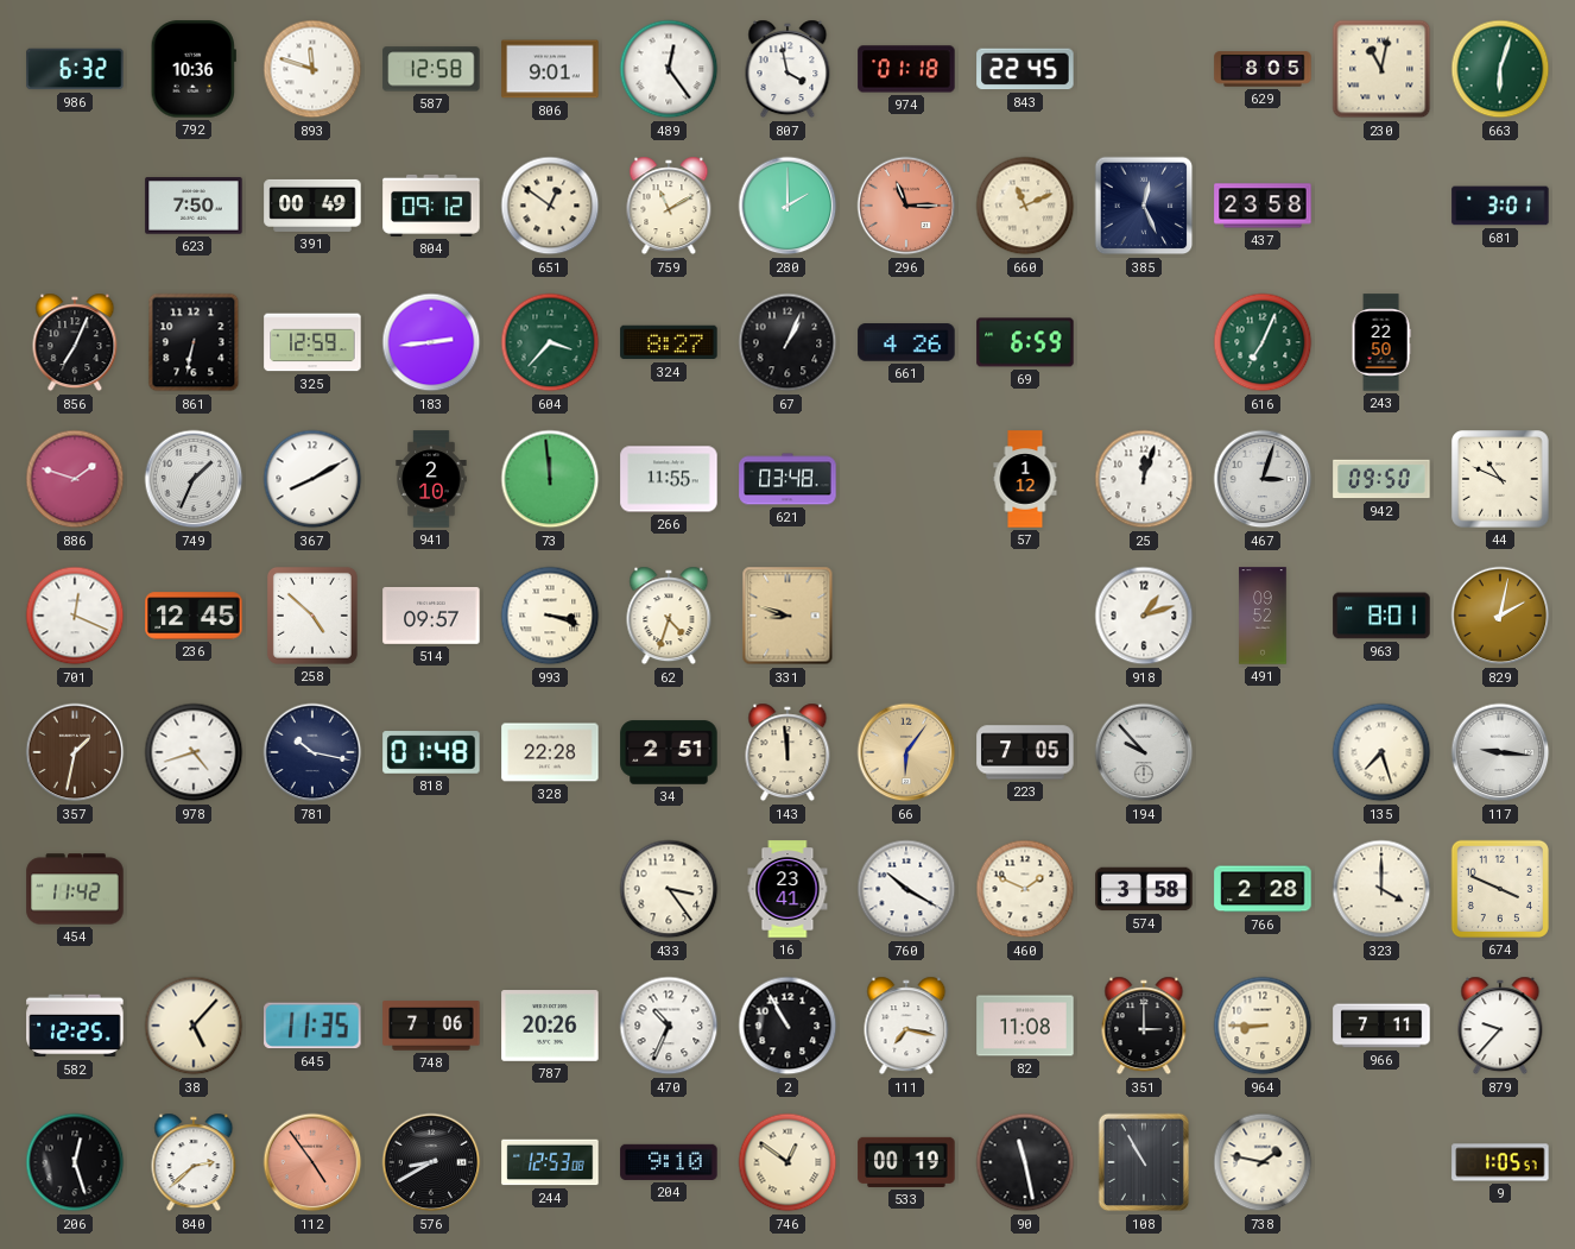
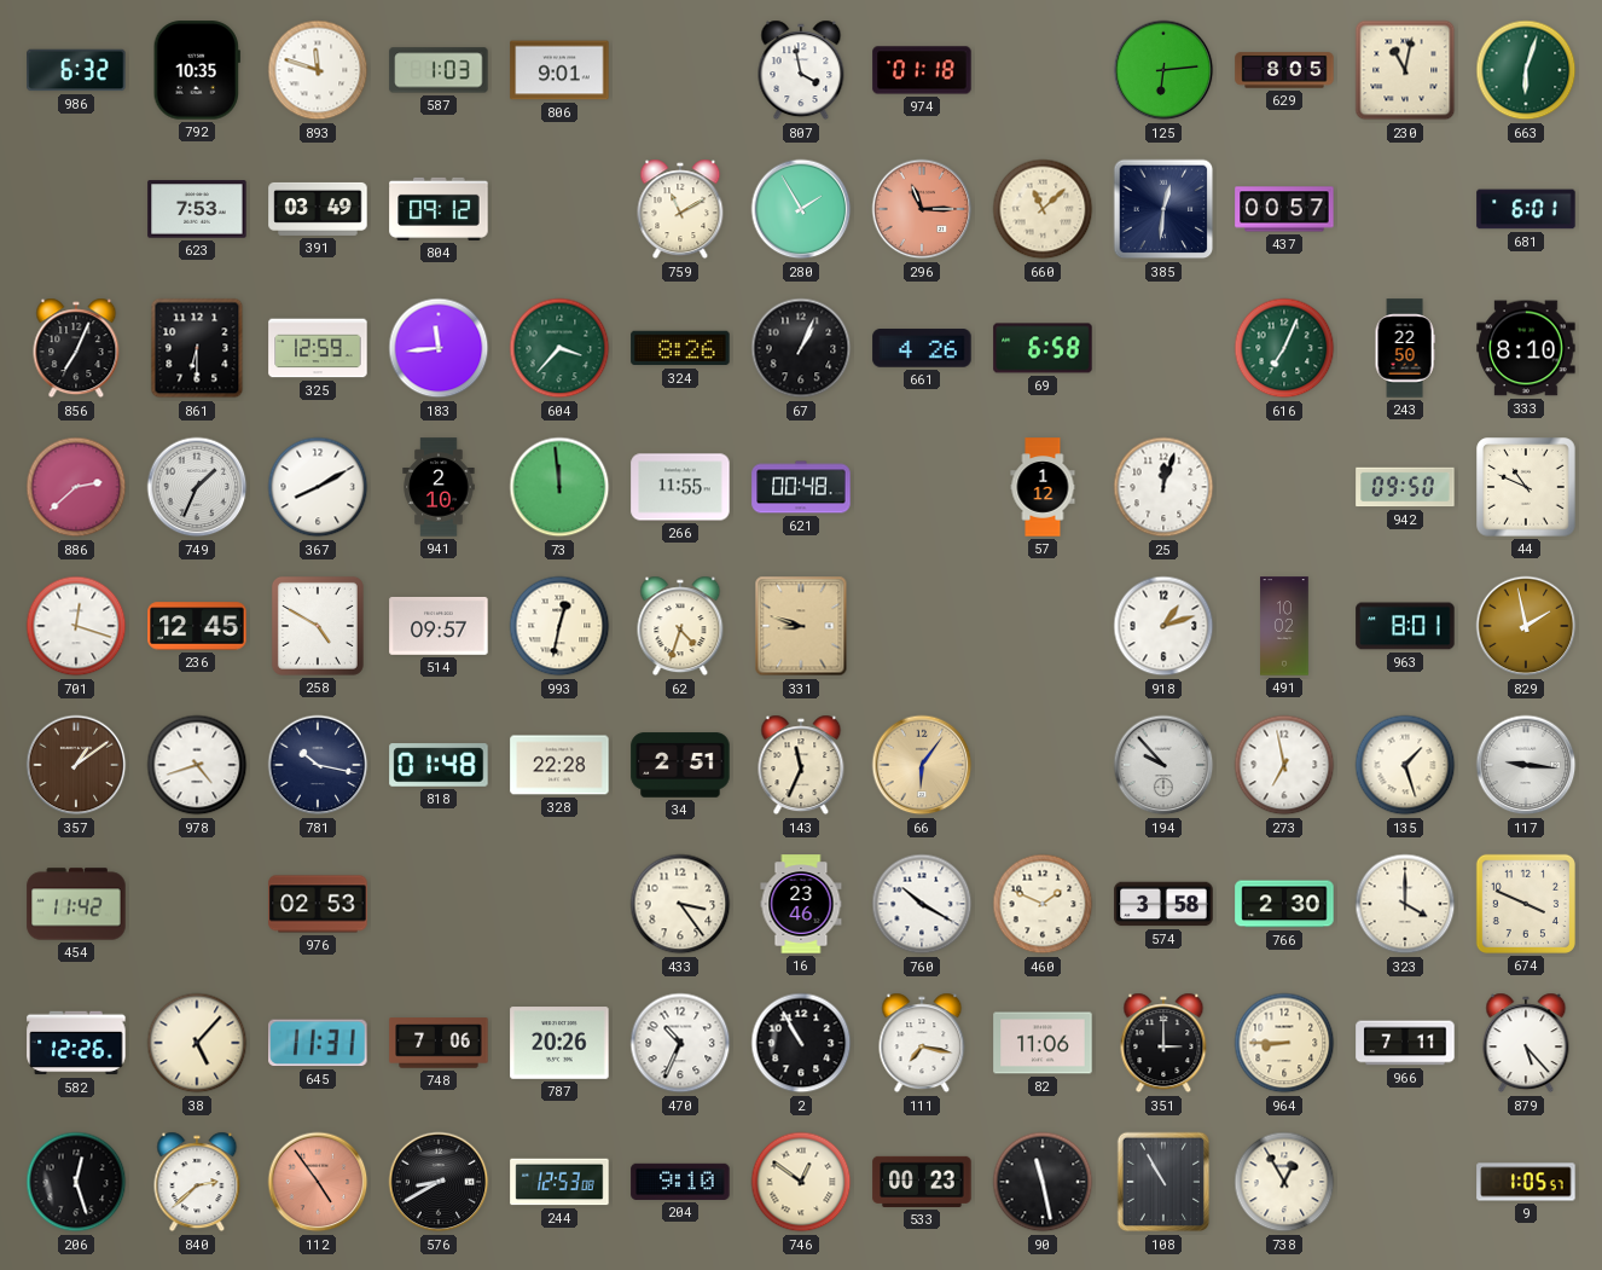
792: 10:36 -> 10:35
587: 12:58 -> 1:03
489: 12:24 -> none
843: 22:45 -> none
125: none -> 6:14
623: 7:50 -> 7:53
391: 00:49 -> 03:49
651: 12:51 -> none
280: 2:00 -> 1:55
660: 11:11 -> 11:08
385: 12:26 -> 12:31
437: 23:58 -> 00:57
681: 3:01 -> 6:01
861: 6:32 -> 6:30
183: 2:44 -> 11:44
324: 8:27 -> 8:26
69: 6:59 -> 6:58
333: none -> 8:10
886: 1:48 -> 2:38
621: 03:48 -> 00:48
467: 3:03 -> none
701: 12:19 -> 12:18
258: 4:52 -> 4:50
993: 3:18 -> 12:32
491: 09:52 -> 10:02
829: 2:02 -> 1:58
357: 1:32 -> 1:09
143: 11:59 -> 11:34
223: 7:05 -> none
273: none -> 6:58
135: 7:27 -> 1:27
976: none -> 02:53
16: 23:41 -> 23:46
766: 2:28 -> 2:30
582: 12:25 -> 12:26
645: 11:35 -> 11:31
82: 11:08 -> 11:06
879: 9:37 -> 5:23
533: 00:19 -> 00:23
738: 1:47 -> 12:55
